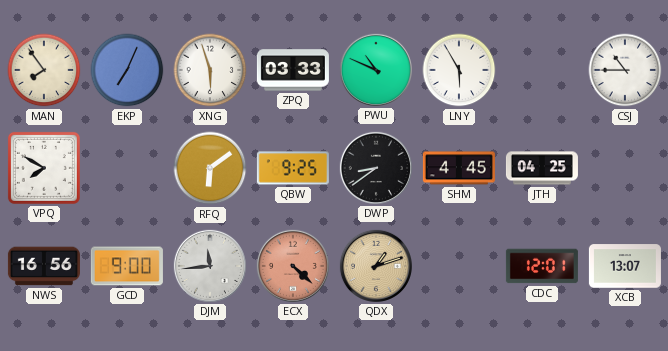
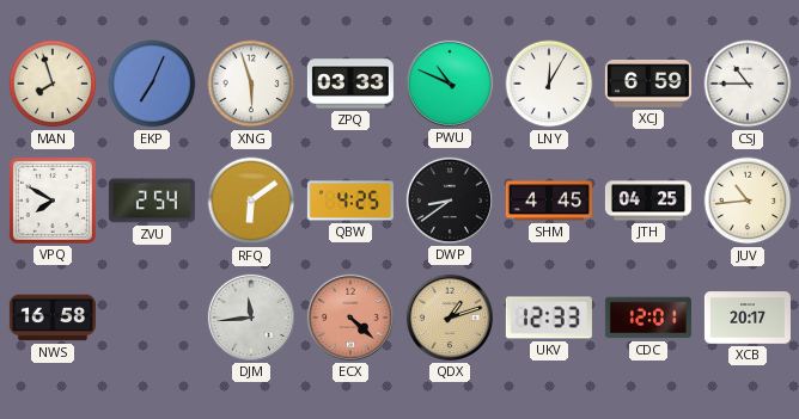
MAN: 7:54 -> 7:57
LNY: 5:55 -> 12:05
XCJ: none -> 6:59
ZVU: none -> 2:54
QBW: 9:25 -> 4:25
JUV: none -> 10:44
NWS: 16:56 -> 16:58
GCD: 9:00 -> none
UKV: none -> 12:33
XCB: 13:07 -> 20:17
